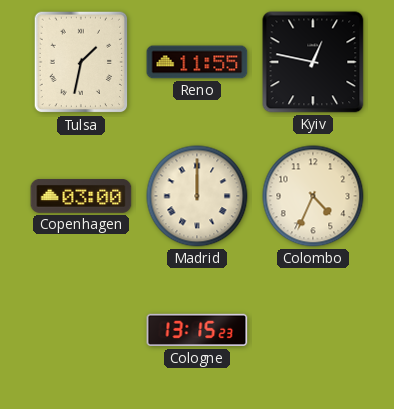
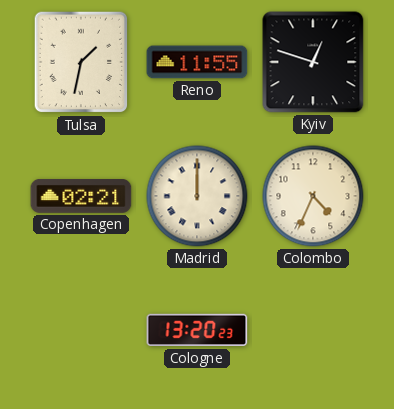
Kyiv: 12:47 -> 12:48
Copenhagen: 03:00 -> 02:21
Cologne: 13:15 -> 13:20
